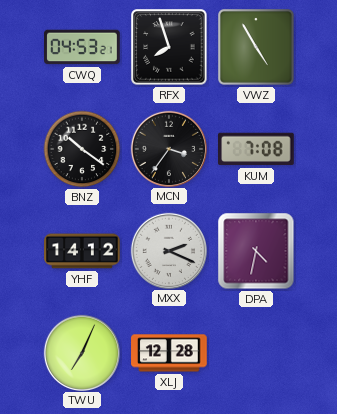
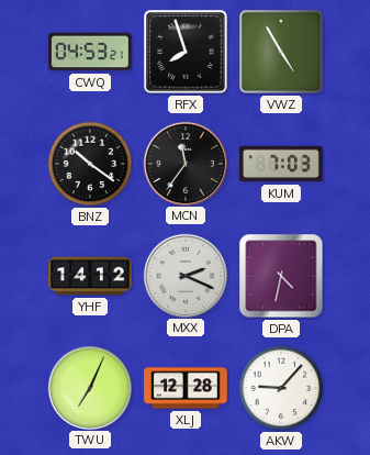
MCN: 3:36 -> 11:36
KUM: 7:08 -> 7:03
AKW: none -> 9:07
